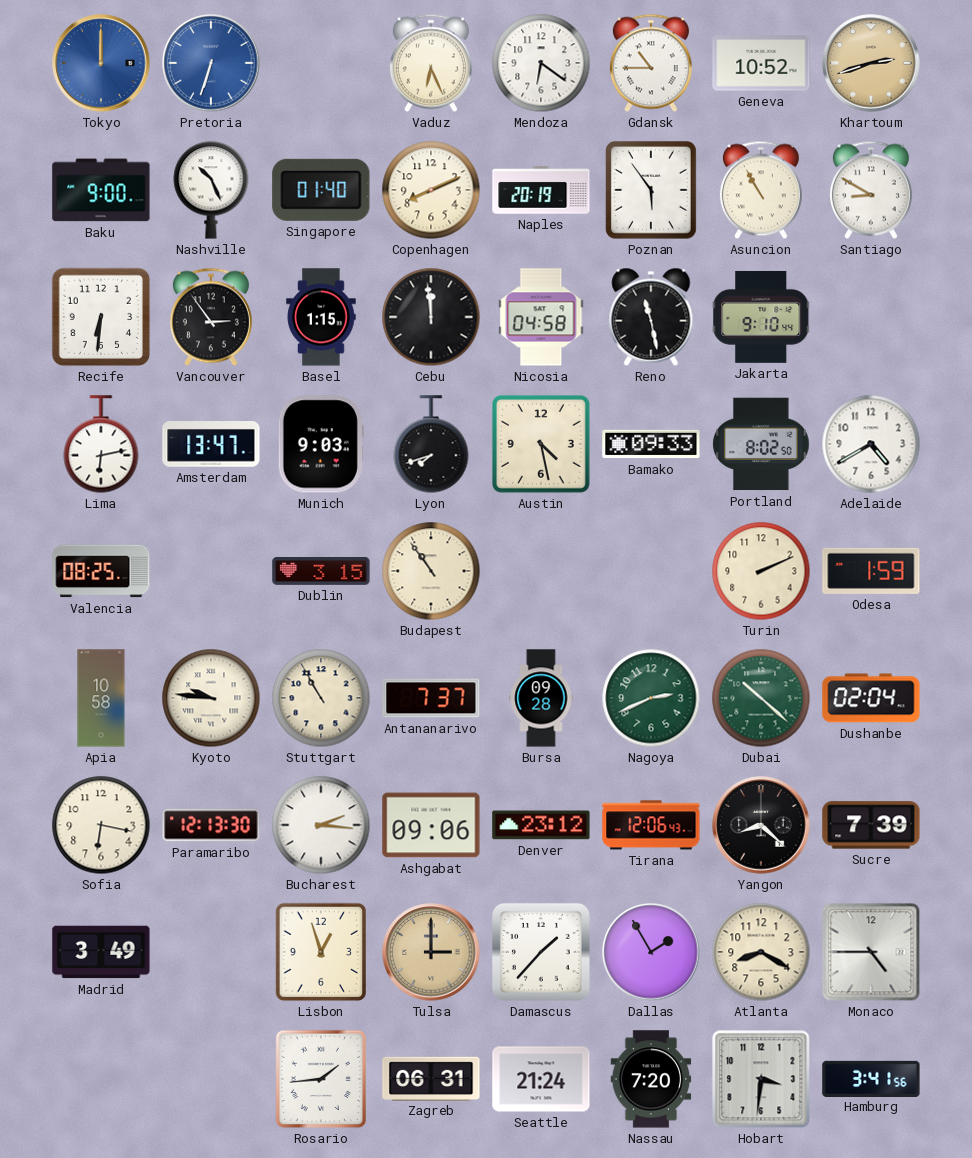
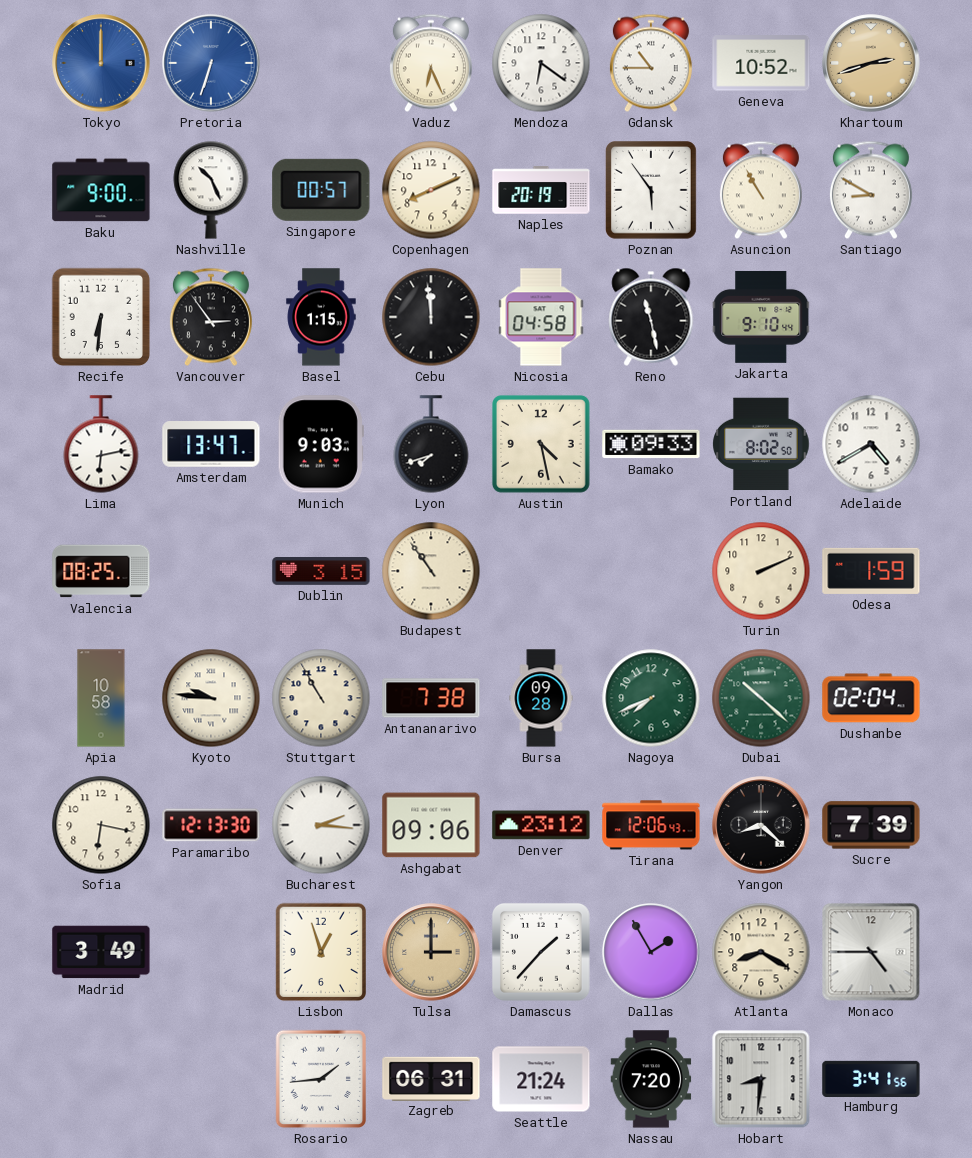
Singapore: 01:40 -> 00:57
Antananarivo: 7:37 -> 7:38
Nagoya: 2:41 -> 7:41
Hobart: 3:31 -> 8:31
